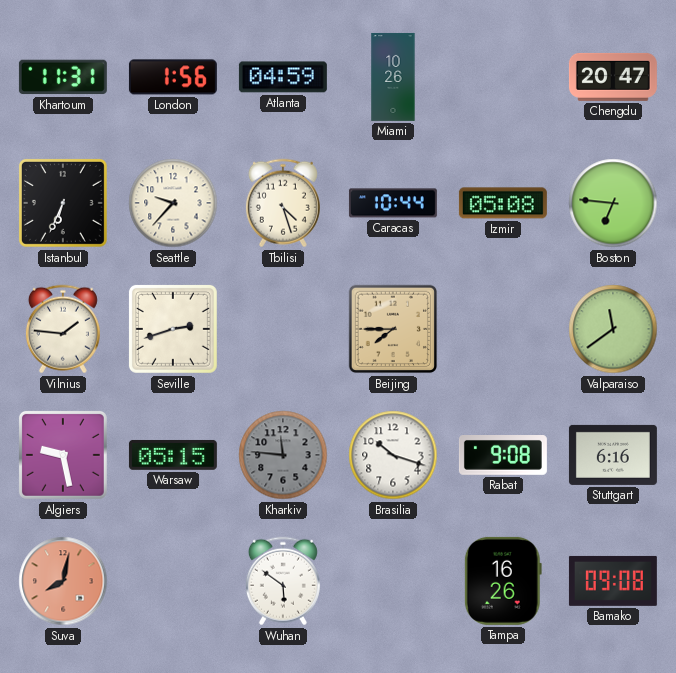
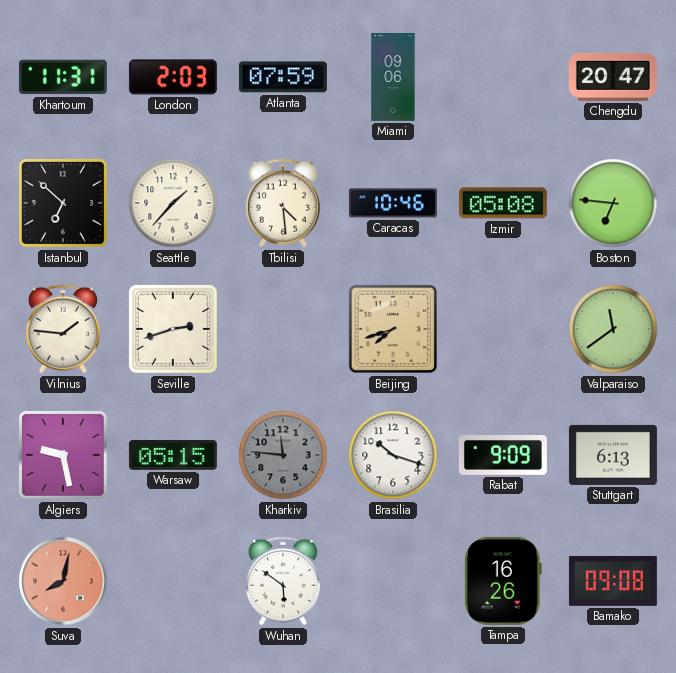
London: 1:56 -> 2:03
Atlanta: 04:59 -> 07:59
Miami: 10:26 -> 09:06
Istanbul: 6:34 -> 6:52
Seattle: 9:37 -> 1:37
Tbilisi: 4:27 -> 4:29
Caracas: 10:44 -> 10:46
Beijing: 7:45 -> 7:42
Rabat: 9:08 -> 9:09
Stuttgart: 6:16 -> 6:13
